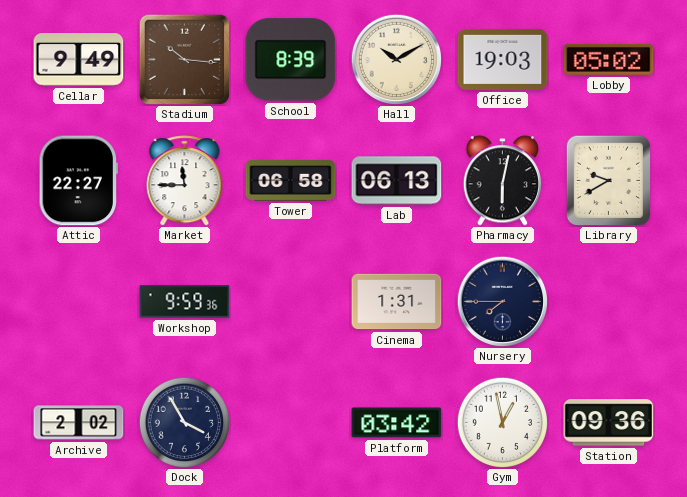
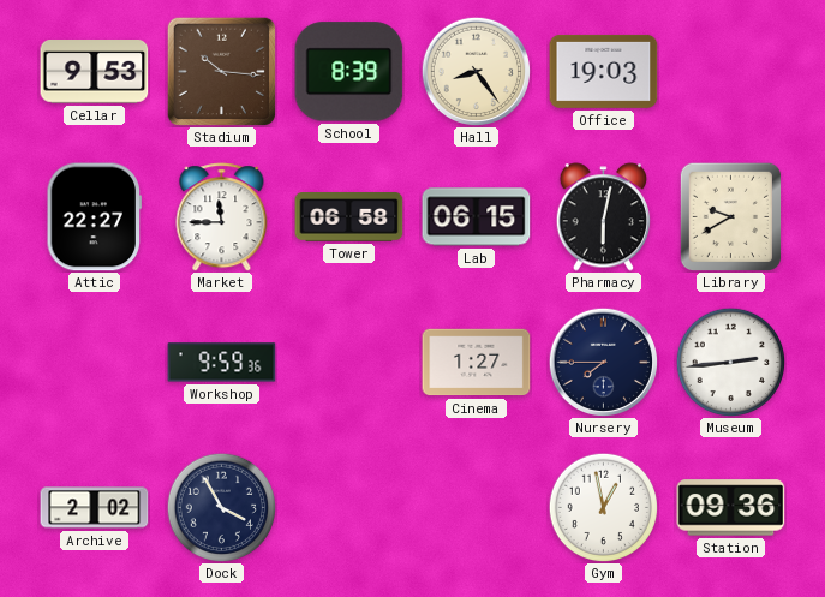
Cellar: 9:49 -> 9:53
Hall: 10:10 -> 8:24
Lobby: 05:02 -> none
Lab: 06:13 -> 06:15
Cinema: 1:31 -> 1:27
Museum: none -> 2:44
Platform: 03:42 -> none
